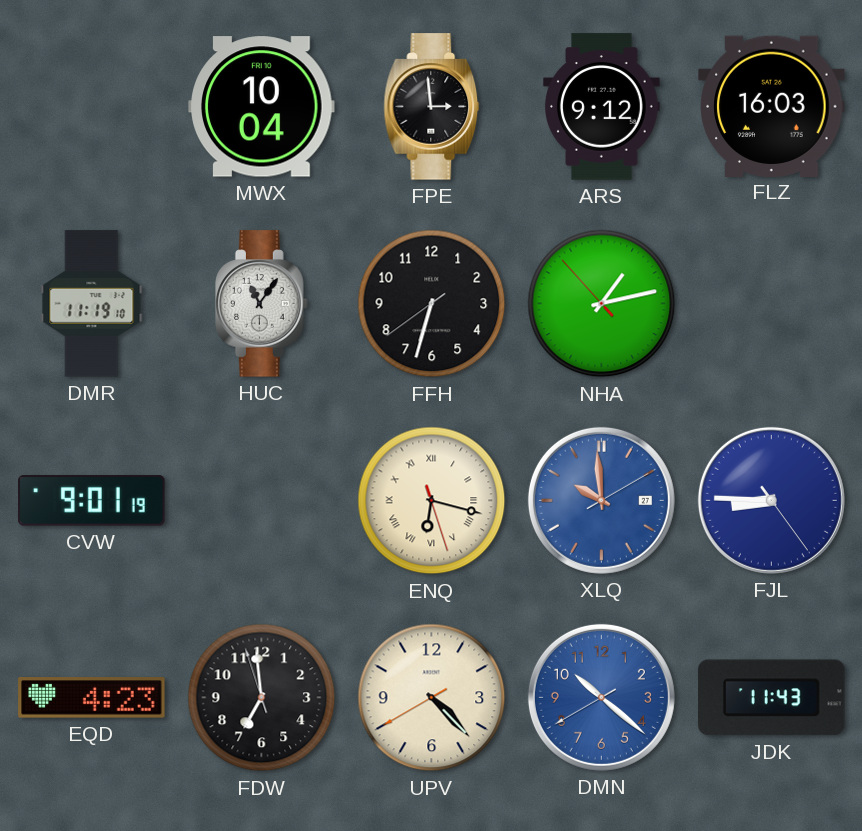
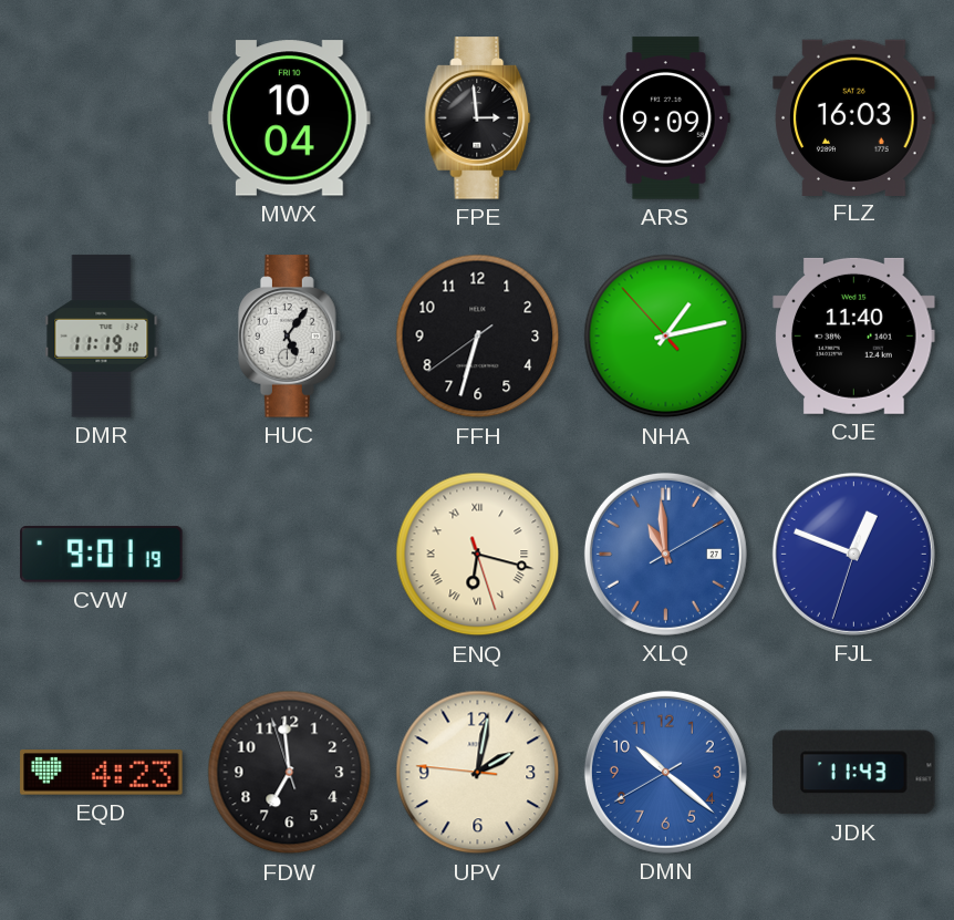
ARS: 9:12 -> 9:09
HUC: 11:06 -> 5:06
CJE: none -> 11:40
XLQ: 9:59 -> 10:59
FJL: 8:45 -> 12:48
UPV: 4:22 -> 2:01
